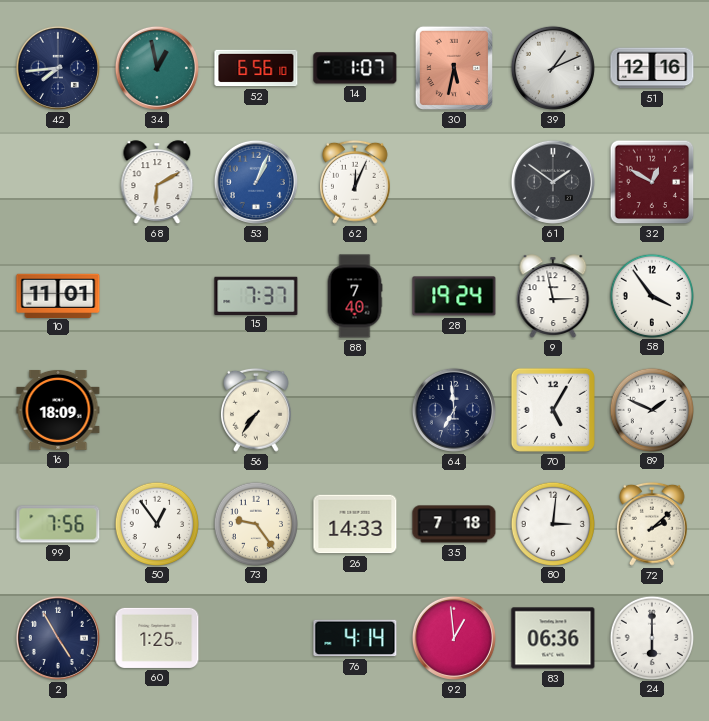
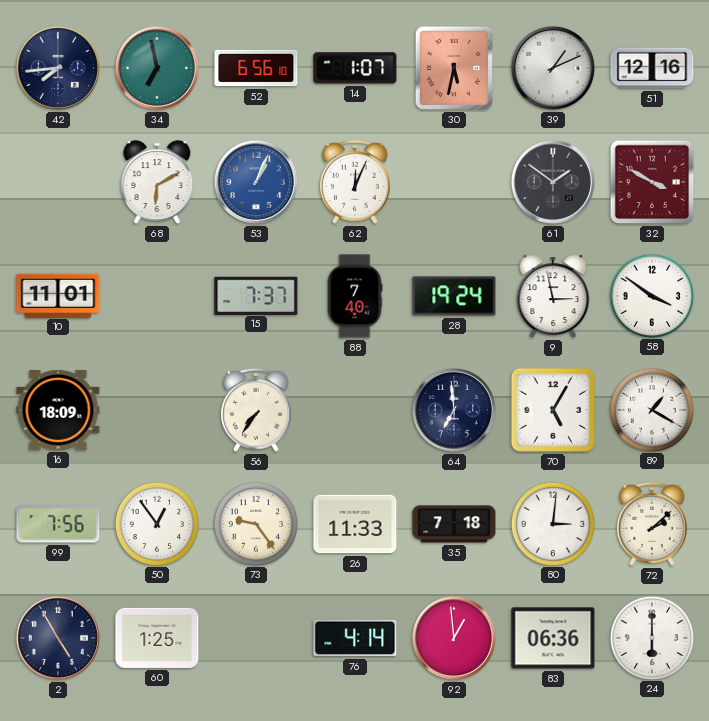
34: 12:58 -> 6:58
32: 12:50 -> 3:50
58: 3:54 -> 3:51
89: 1:49 -> 1:20
26: 14:33 -> 11:33
